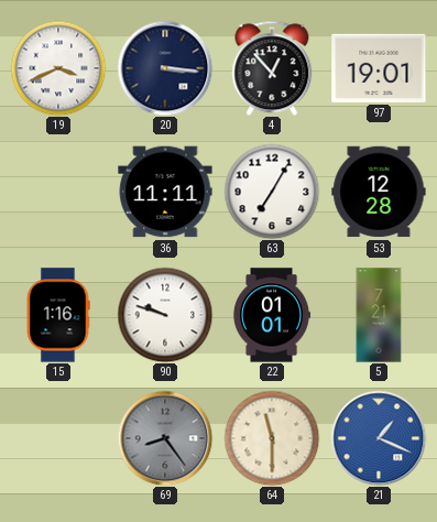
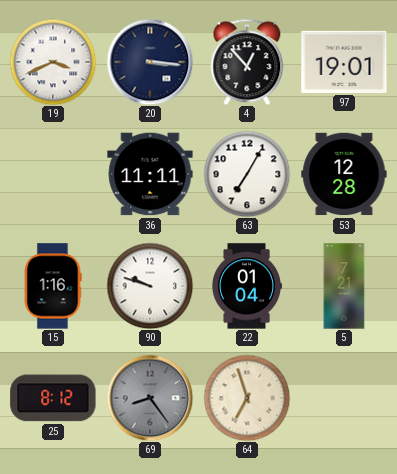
22: 01:01 -> 01:04
25: none -> 8:12
64: 11:30 -> 6:57
21: 1:19 -> none
